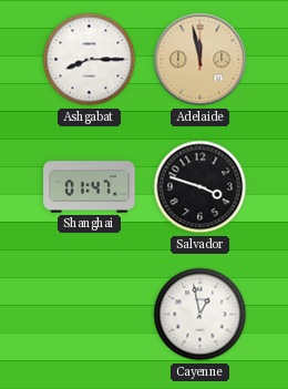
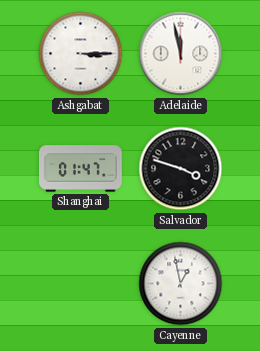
Ashgabat: 8:15 -> 3:15
Adelaide dial: champagne -> white
